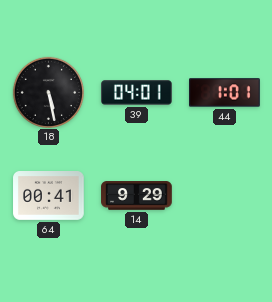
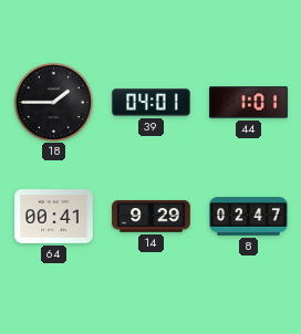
18: 5:28 -> 1:45
8: none -> 02:47
